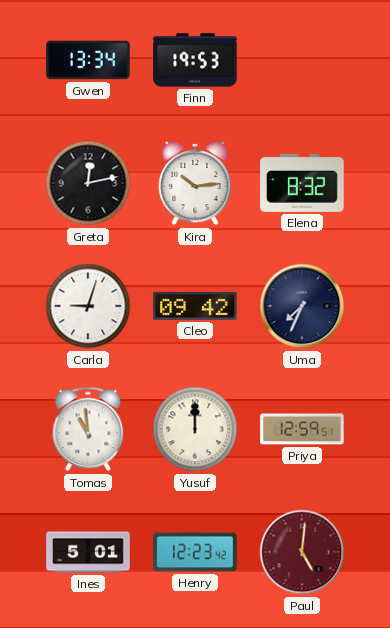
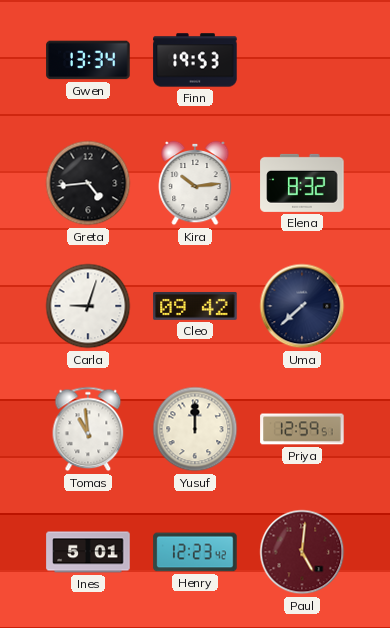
Greta: 12:13 -> 4:44
Uma: 7:34 -> 7:38
